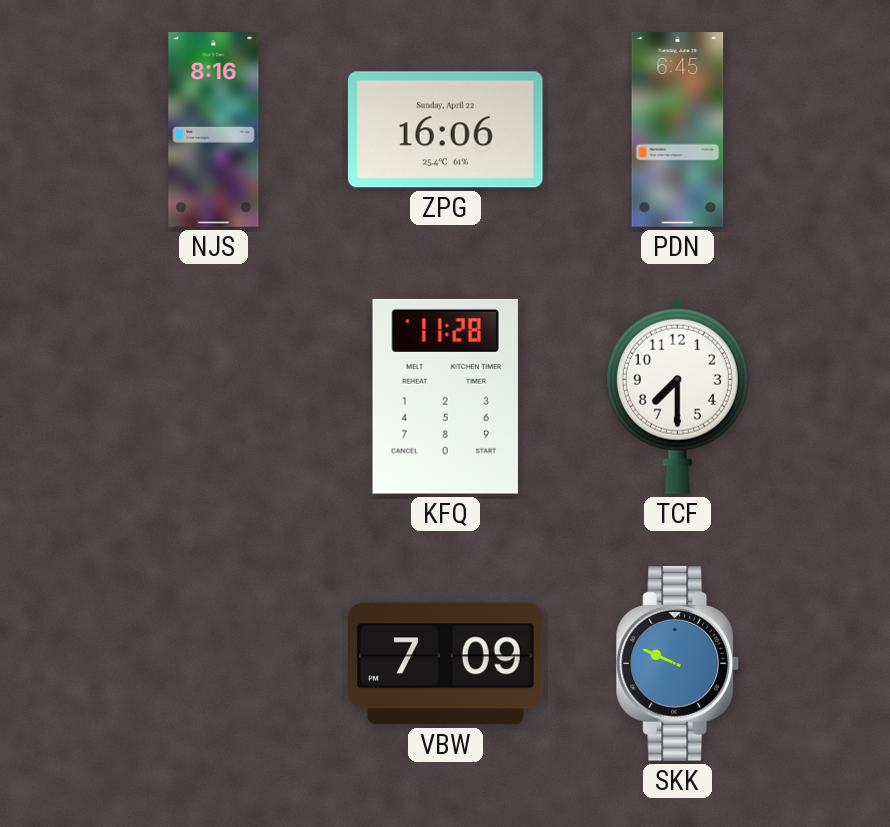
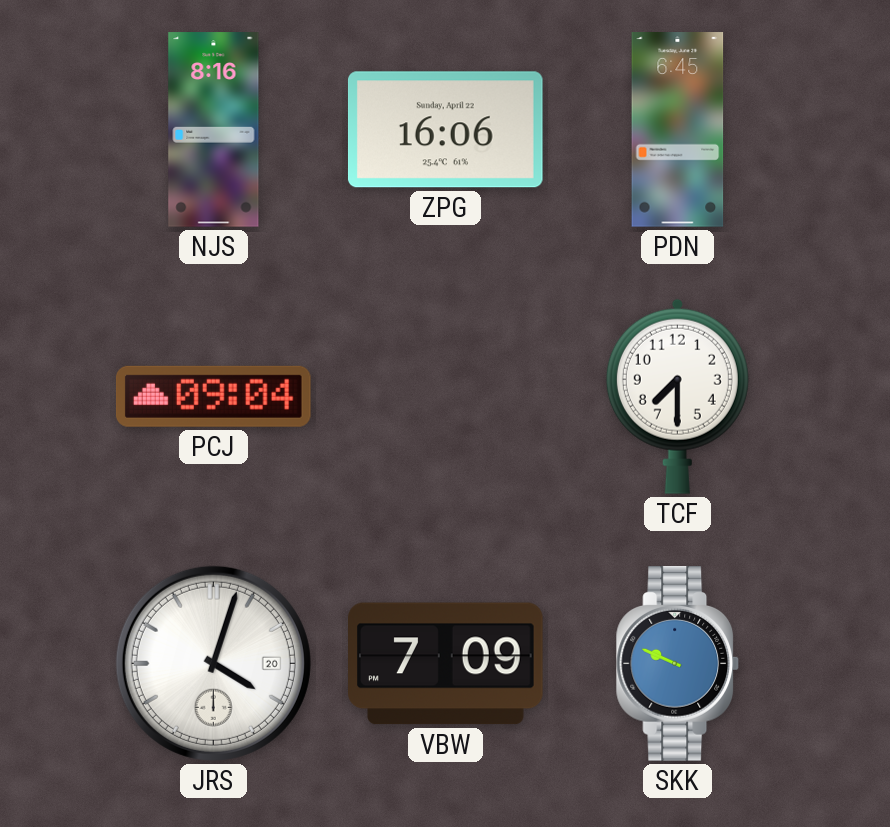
PCJ: none -> 09:04
KFQ: 11:28 -> none
JRS: none -> 4:03
